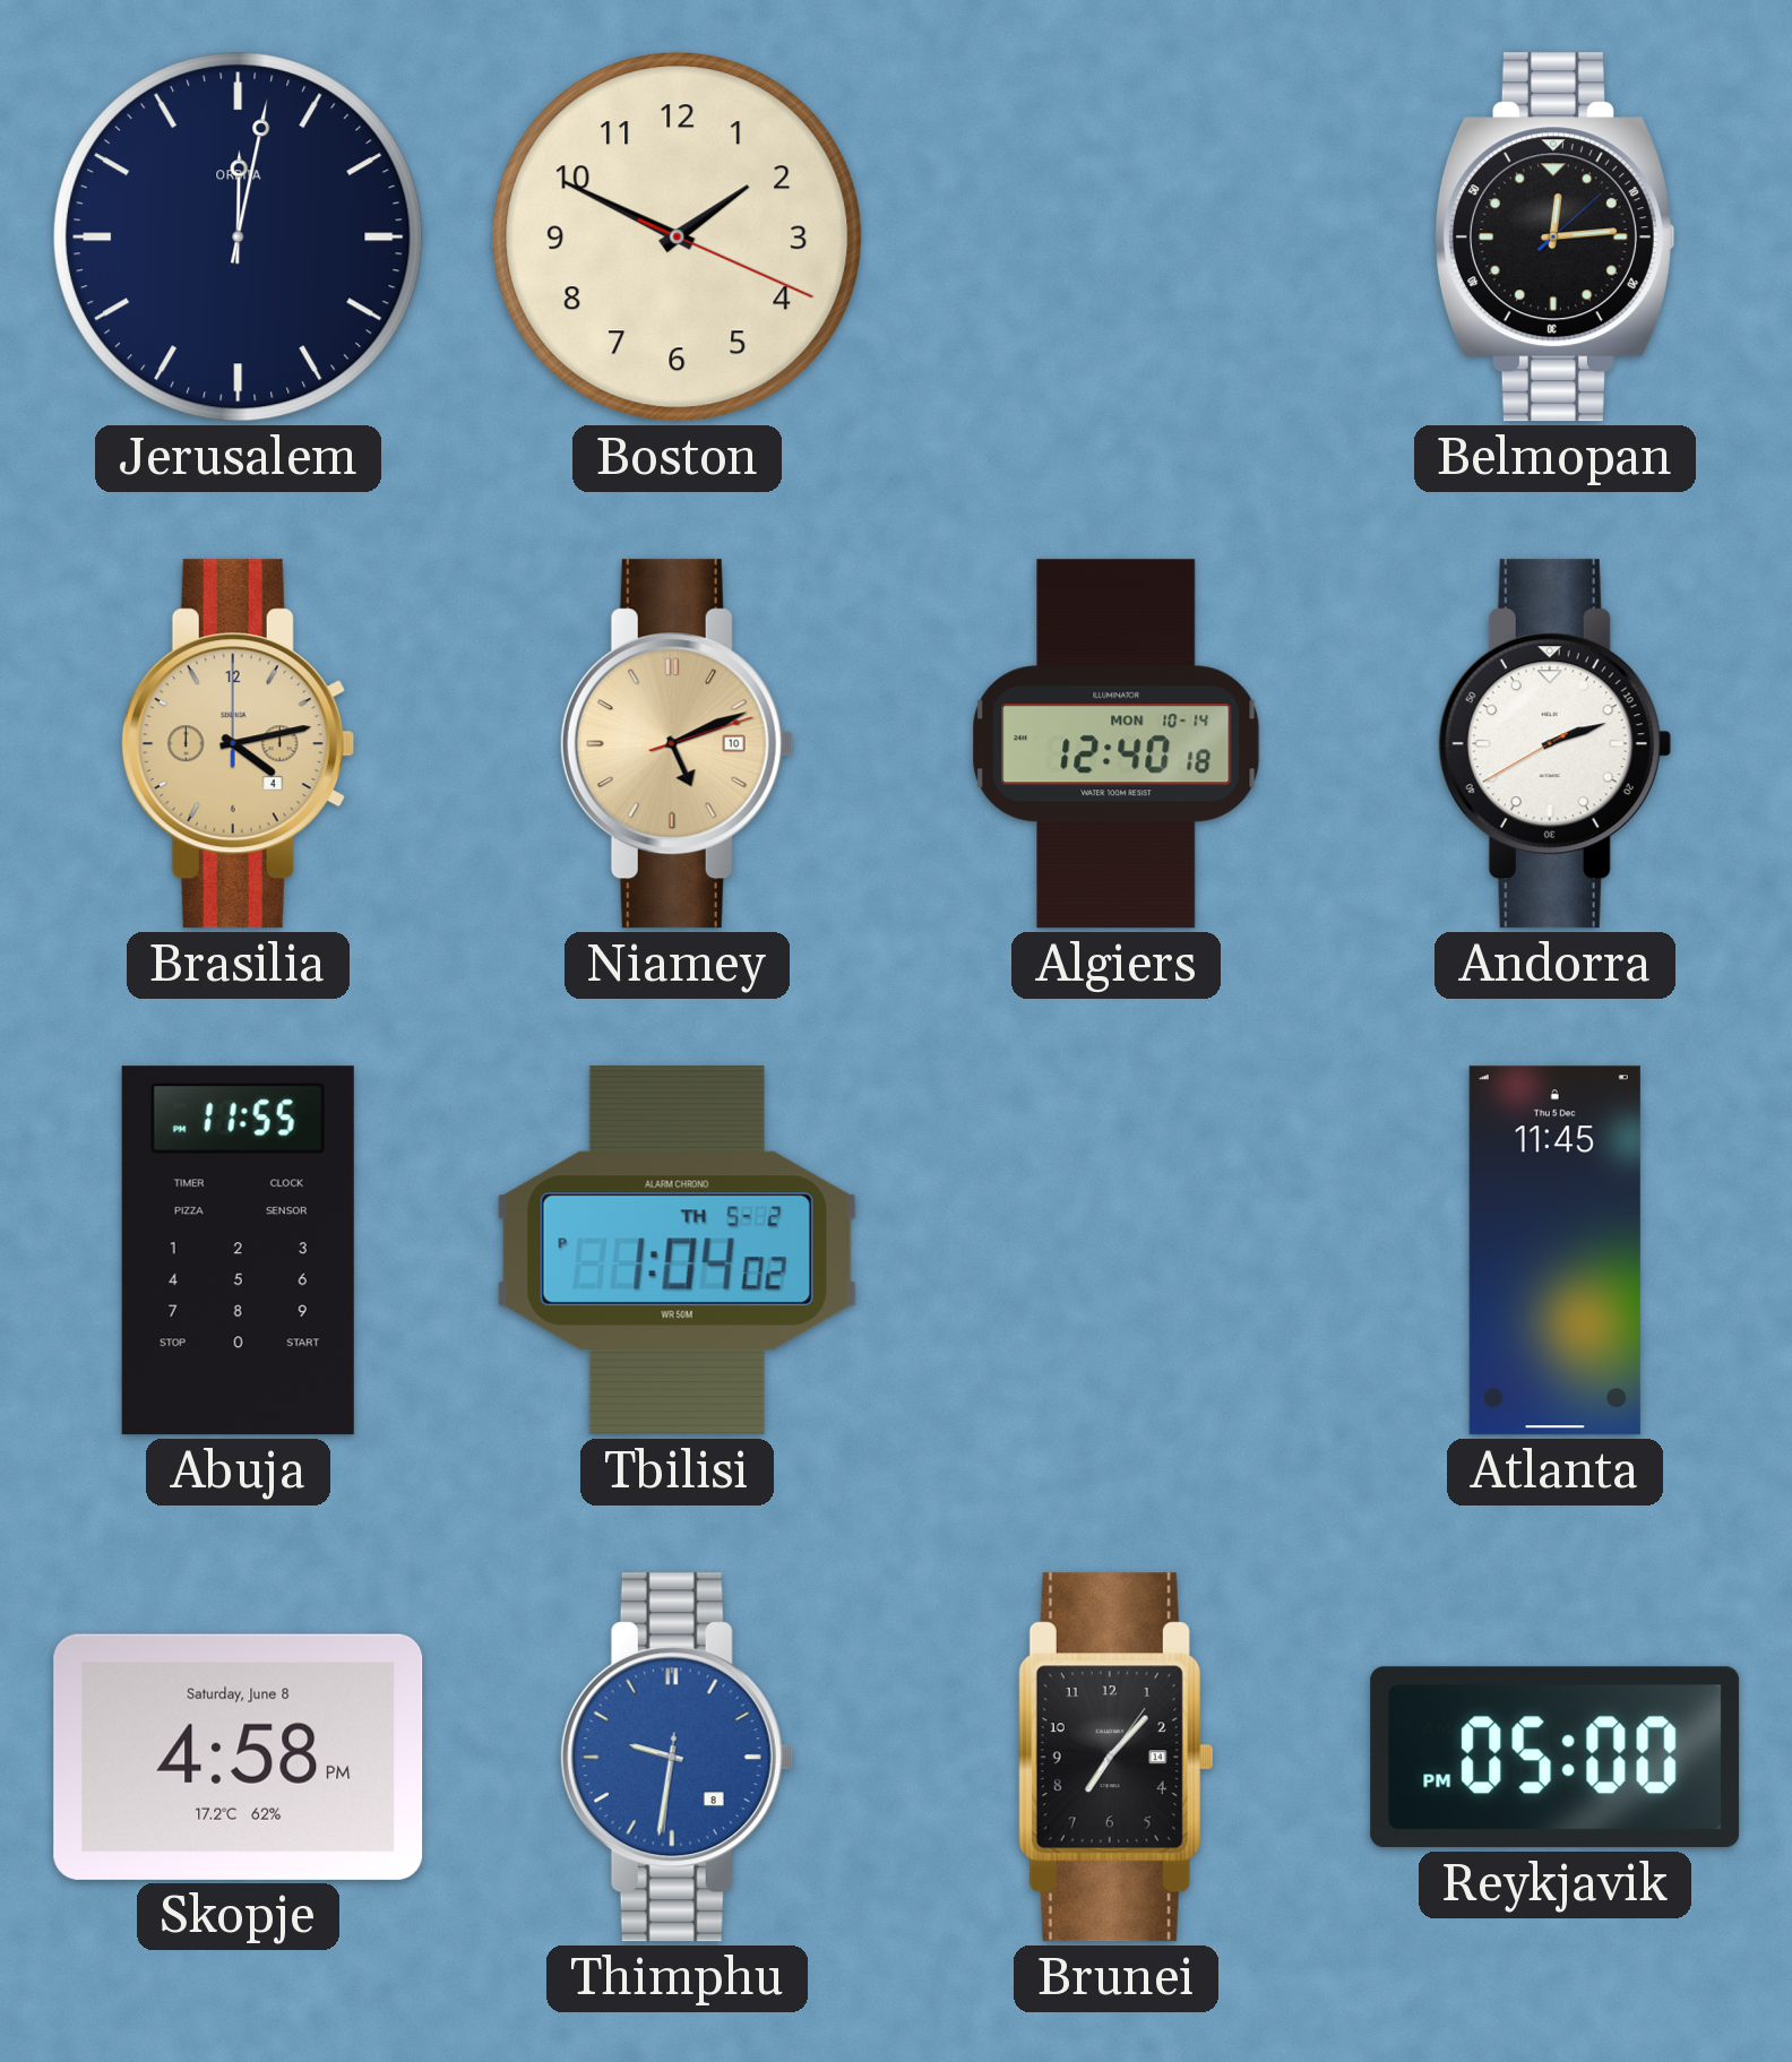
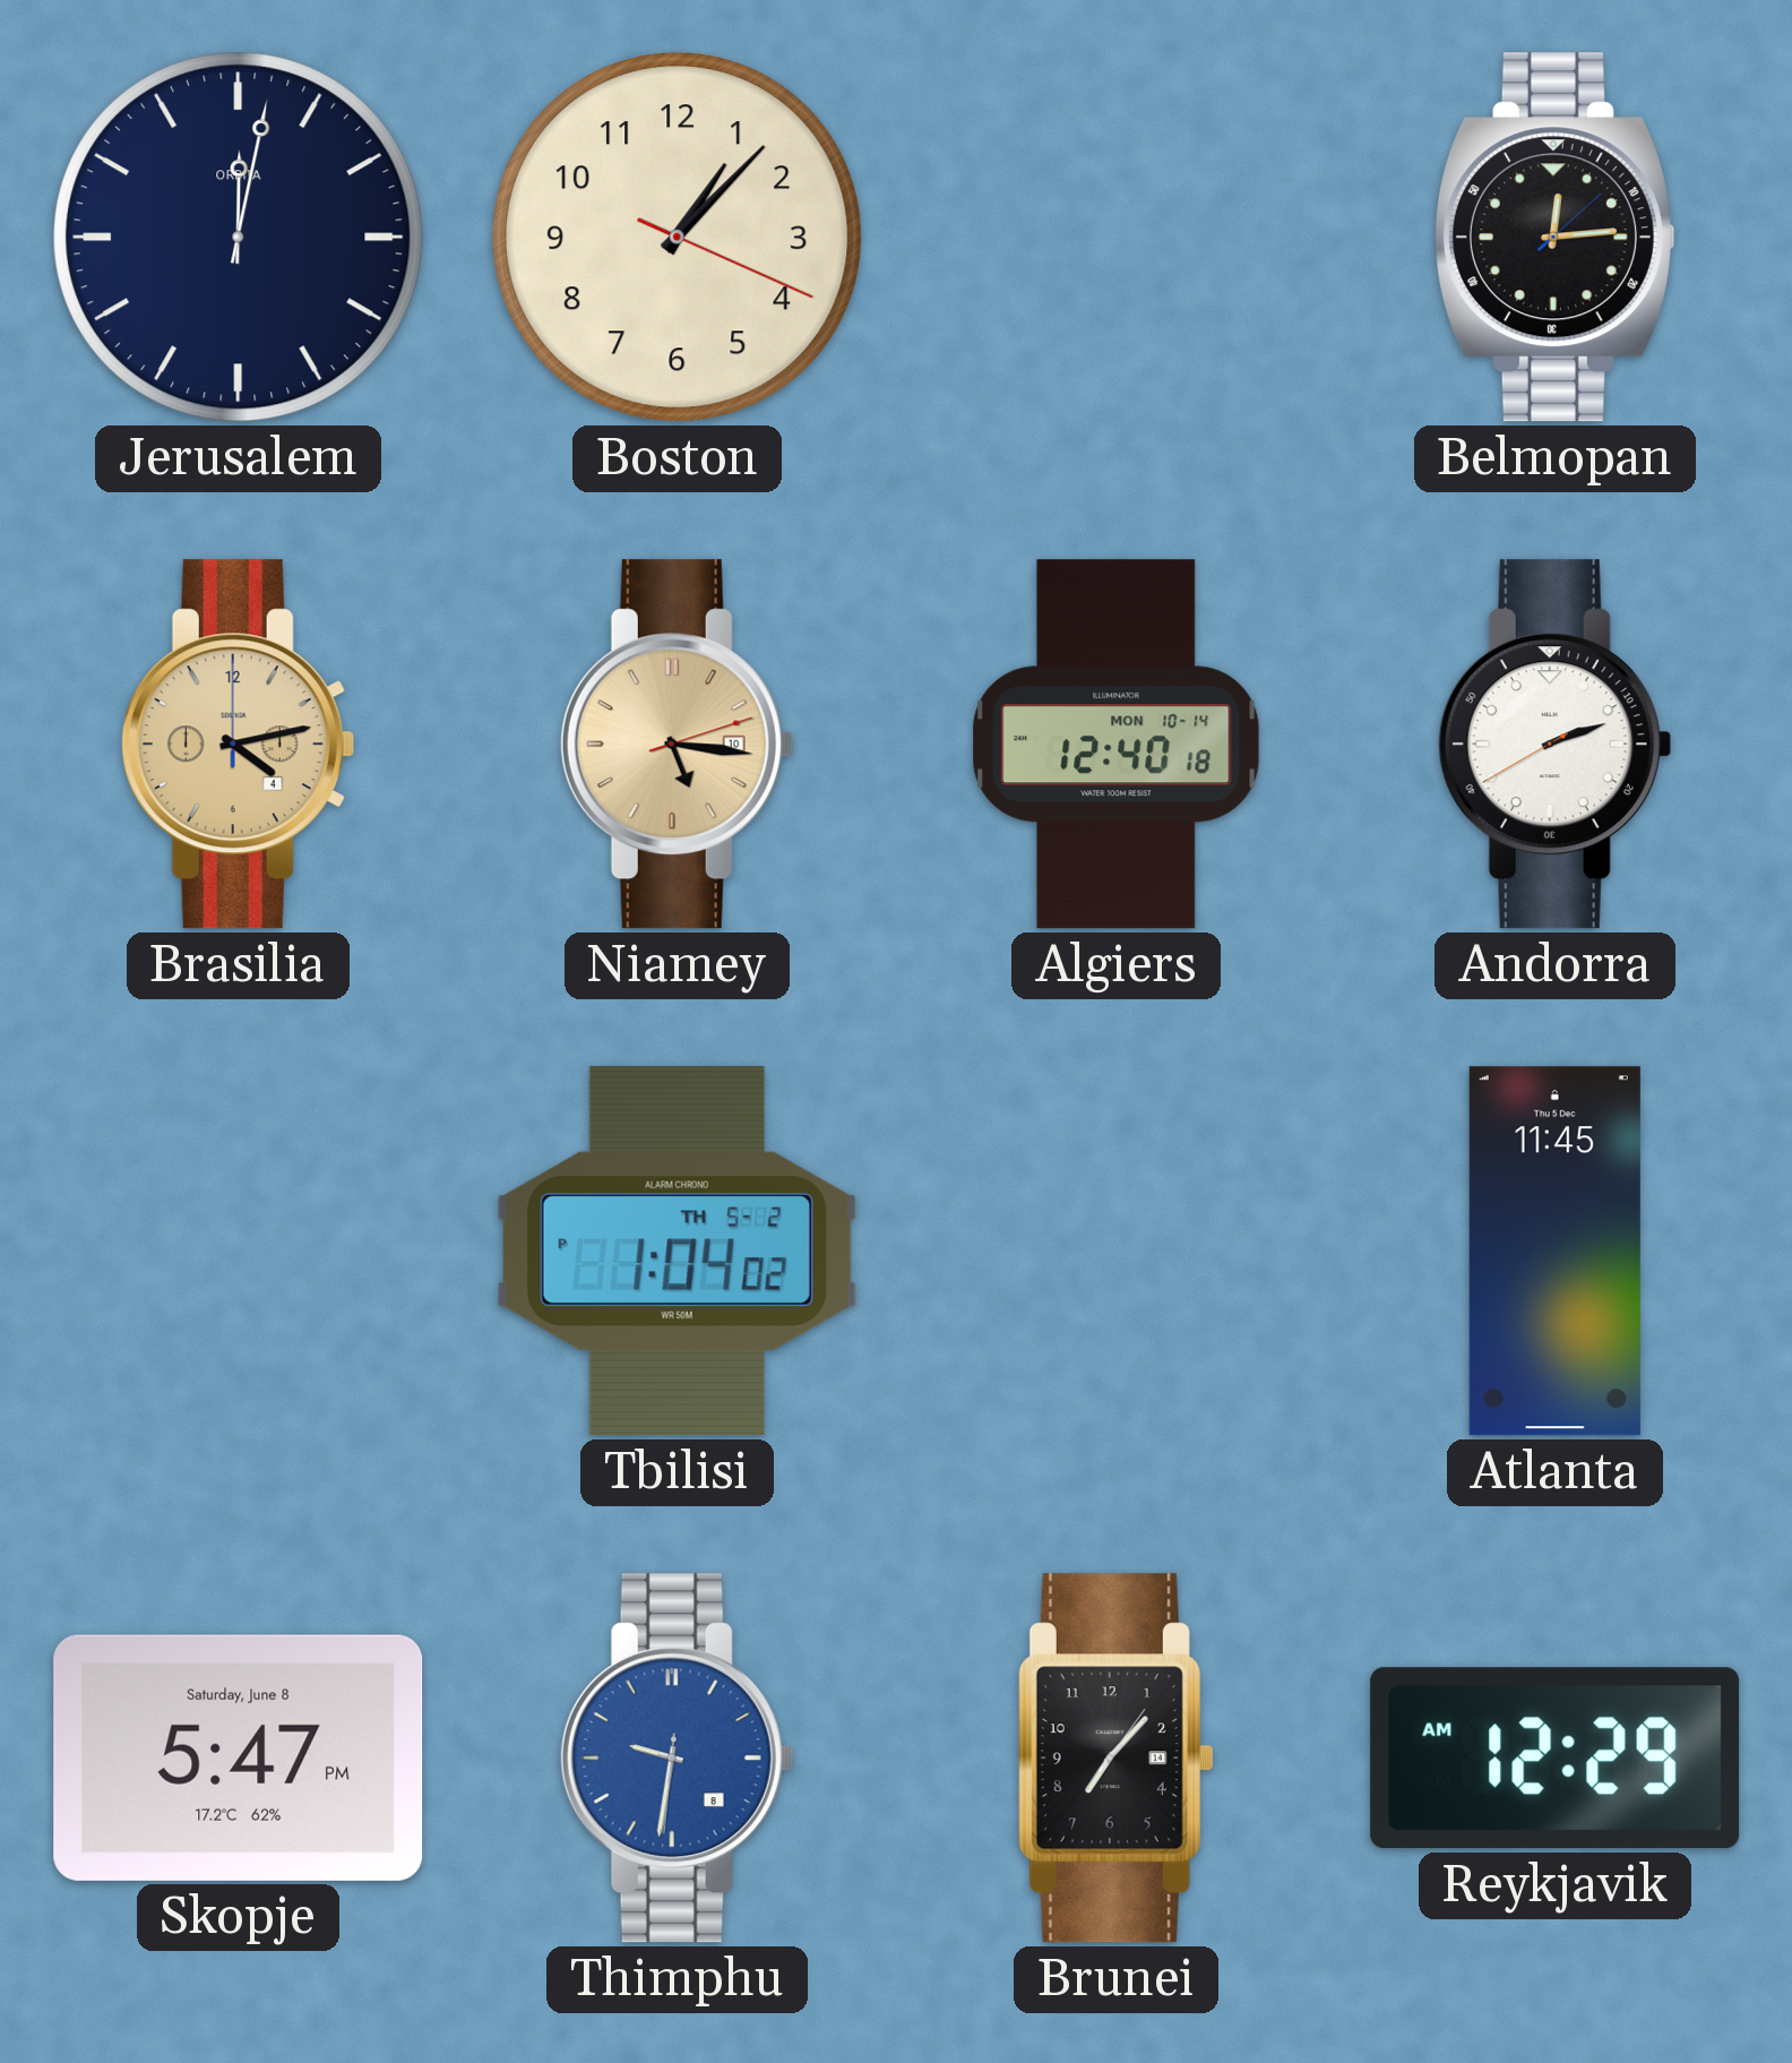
Boston: 1:49 -> 1:07
Niamey: 5:11 -> 5:16
Abuja: 11:55 -> none
Skopje: 4:58 -> 5:47
Reykjavik: 05:00 -> 12:29
